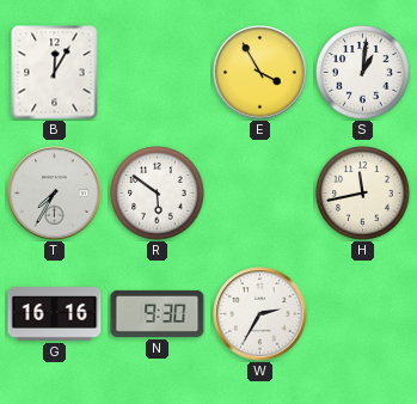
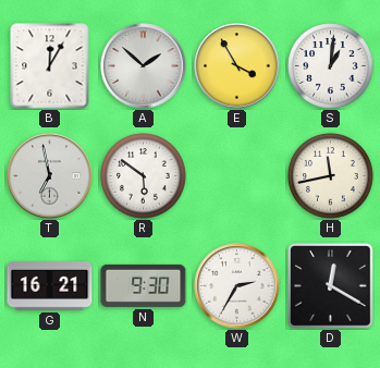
A: none -> 1:52
T: 7:35 -> 6:58
G: 16:16 -> 16:21
D: none -> 12:20
